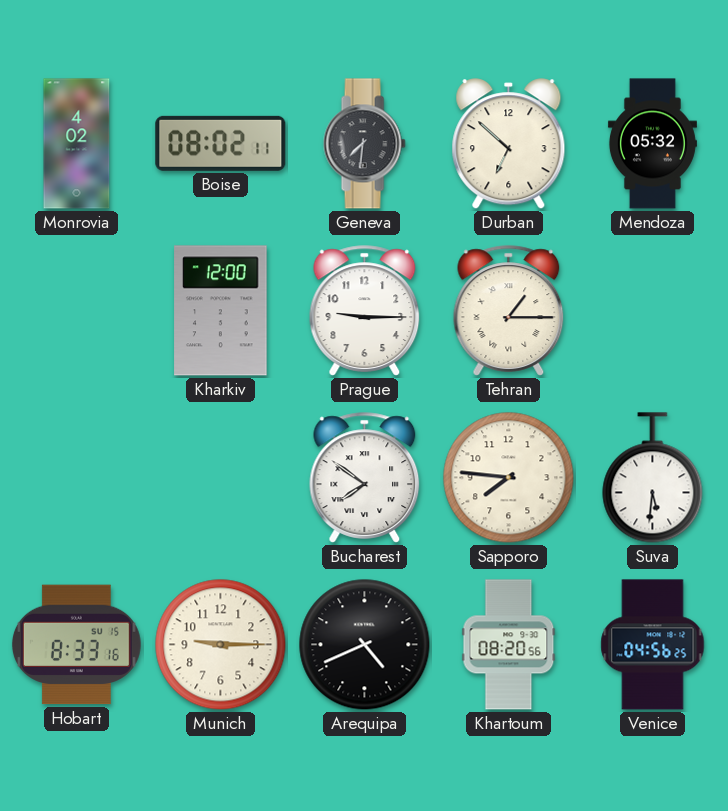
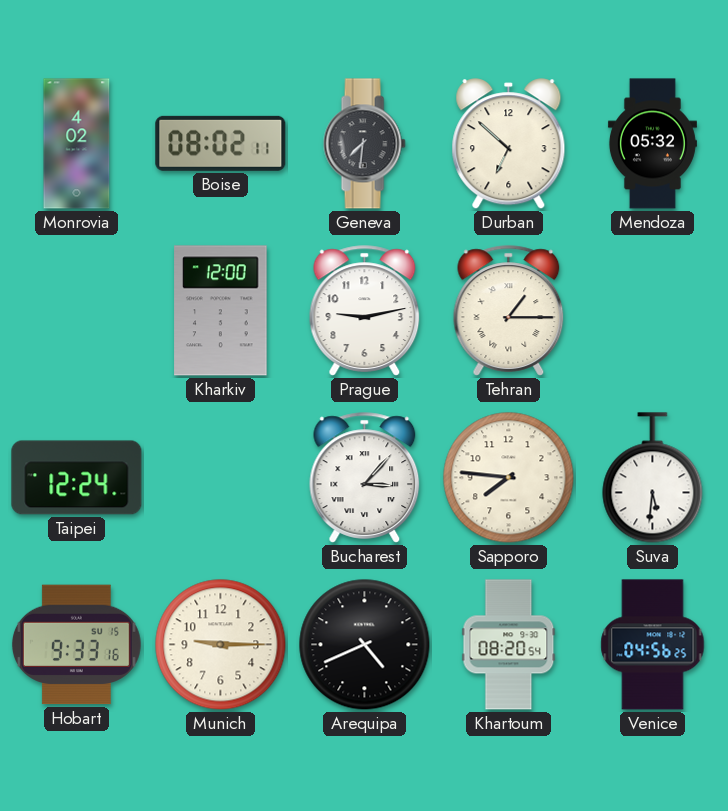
Prague: 9:15 -> 9:13
Taipei: none -> 12:24
Bucharest: 7:51 -> 3:07
Hobart: 8:33 -> 9:33
Khartoum: 08:20:56 -> 08:20:54
